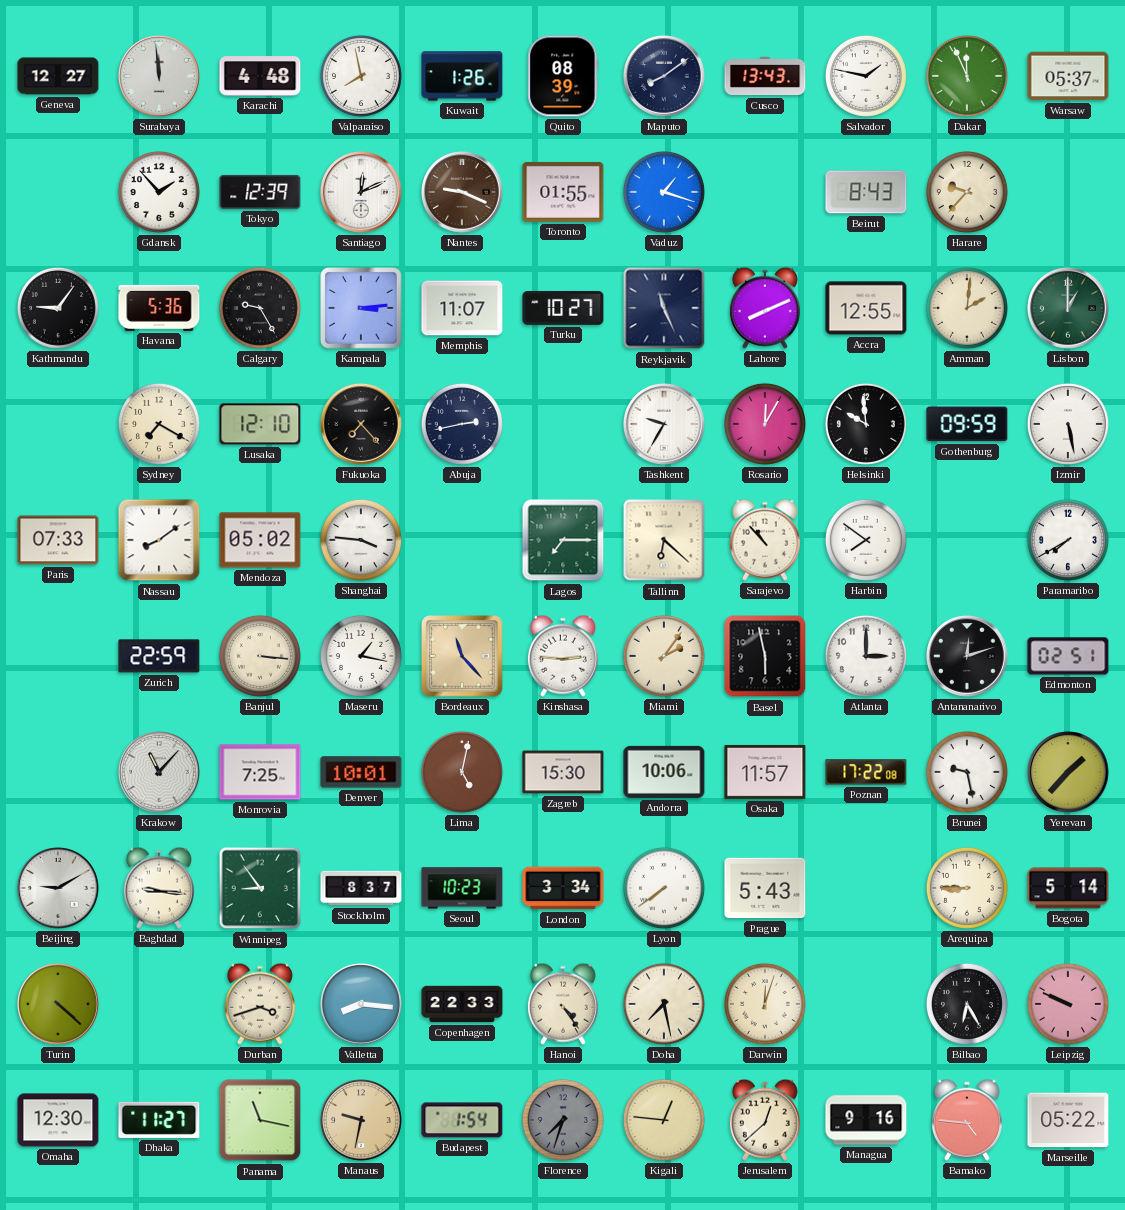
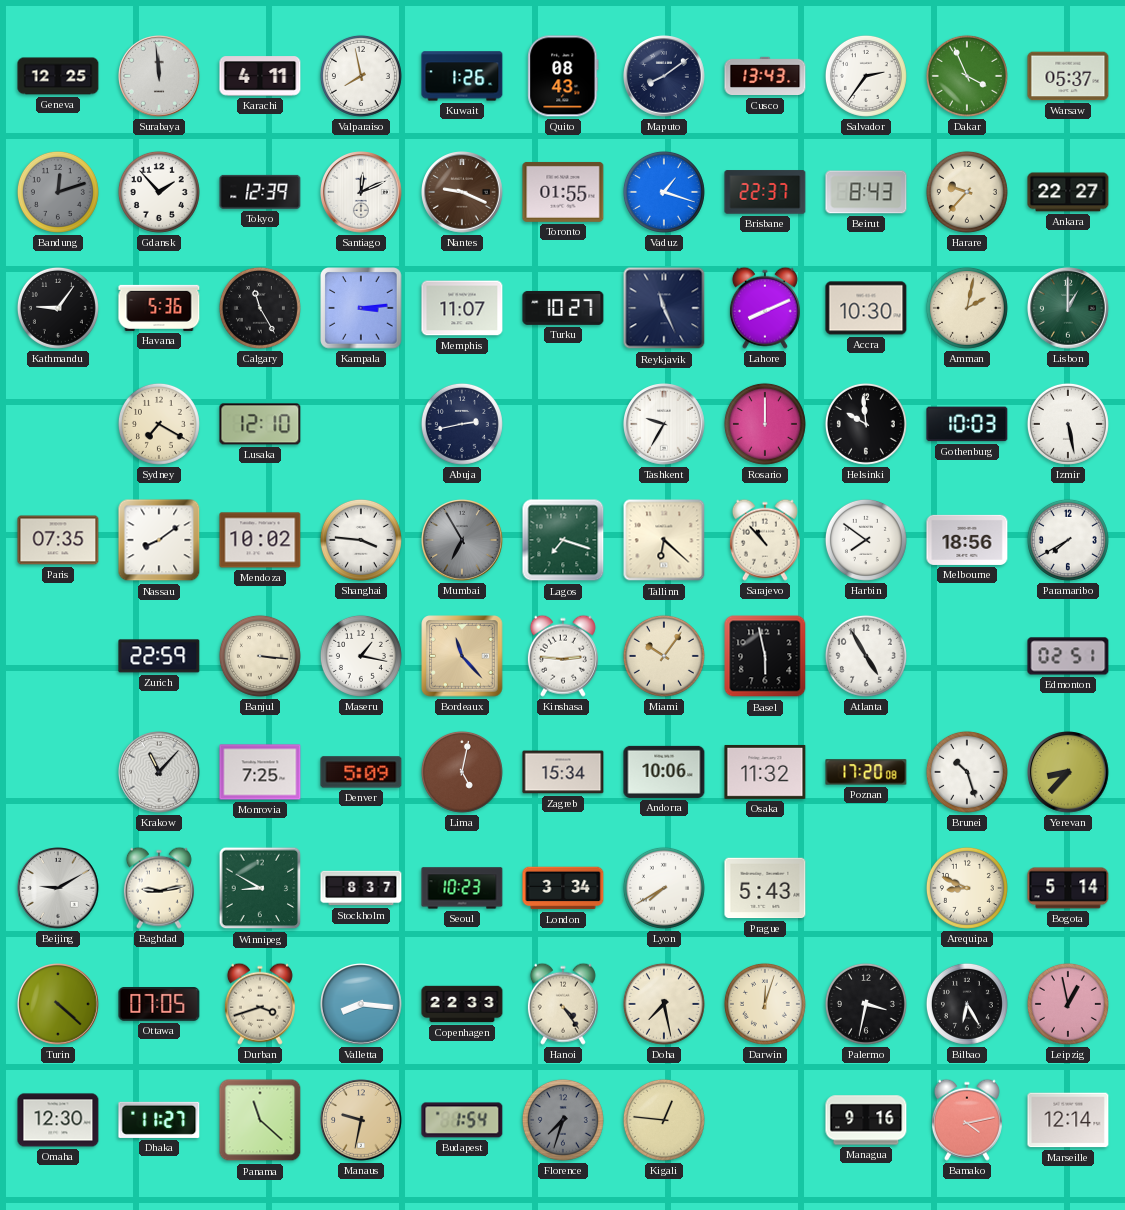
Geneva: 12:27 -> 12:25
Karachi: 4:48 -> 4:11
Quito: 08:39 -> 08:43
Salvador: 1:47 -> 2:36
Dakar: 11:56 -> 3:56
Bandung: none -> 12:12
Brisbane: none -> 22:37
Ankara: none -> 22:27
Calgary: 9:25 -> 11:25
Accra: 12:55 -> 10:30
Amman: 2:01 -> 2:02
Fukuoka: 7:23 -> none
Rosario: 12:05 -> 12:00
Gothenburg: 09:59 -> 10:03
Paris: 07:33 -> 07:35
Mendoza: 05:02 -> 10:02
Mumbai: none -> 6:55
Lagos: 7:15 -> 7:18
Melbourne: none -> 18:56
Miami: 2:06 -> 10:06
Atlanta: 3:00 -> 4:55
Antananarivo: 12:12 -> none
Denver: 10:01 -> 5:09
Zagreb: 15:30 -> 15:34
Osaka: 11:57 -> 11:32
Poznan: 17:22 -> 17:20
Brunei: 9:28 -> 10:27
Yerevan: 1:37 -> 8:37
Baghdad: 9:16 -> 9:13
Winnipeg: 8:54 -> 8:50
Lyon: 7:39 -> 7:40
Arequipa: 8:45 -> 8:49
Ottawa: none -> 07:05
Palermo: none -> 3:32
Leipzig: 9:49 -> 12:58
Panama: 11:17 -> 11:22
Jerusalem: 12:38 -> none
Bamako: 4:46 -> 4:13
Marseille: 05:22 -> 12:14
